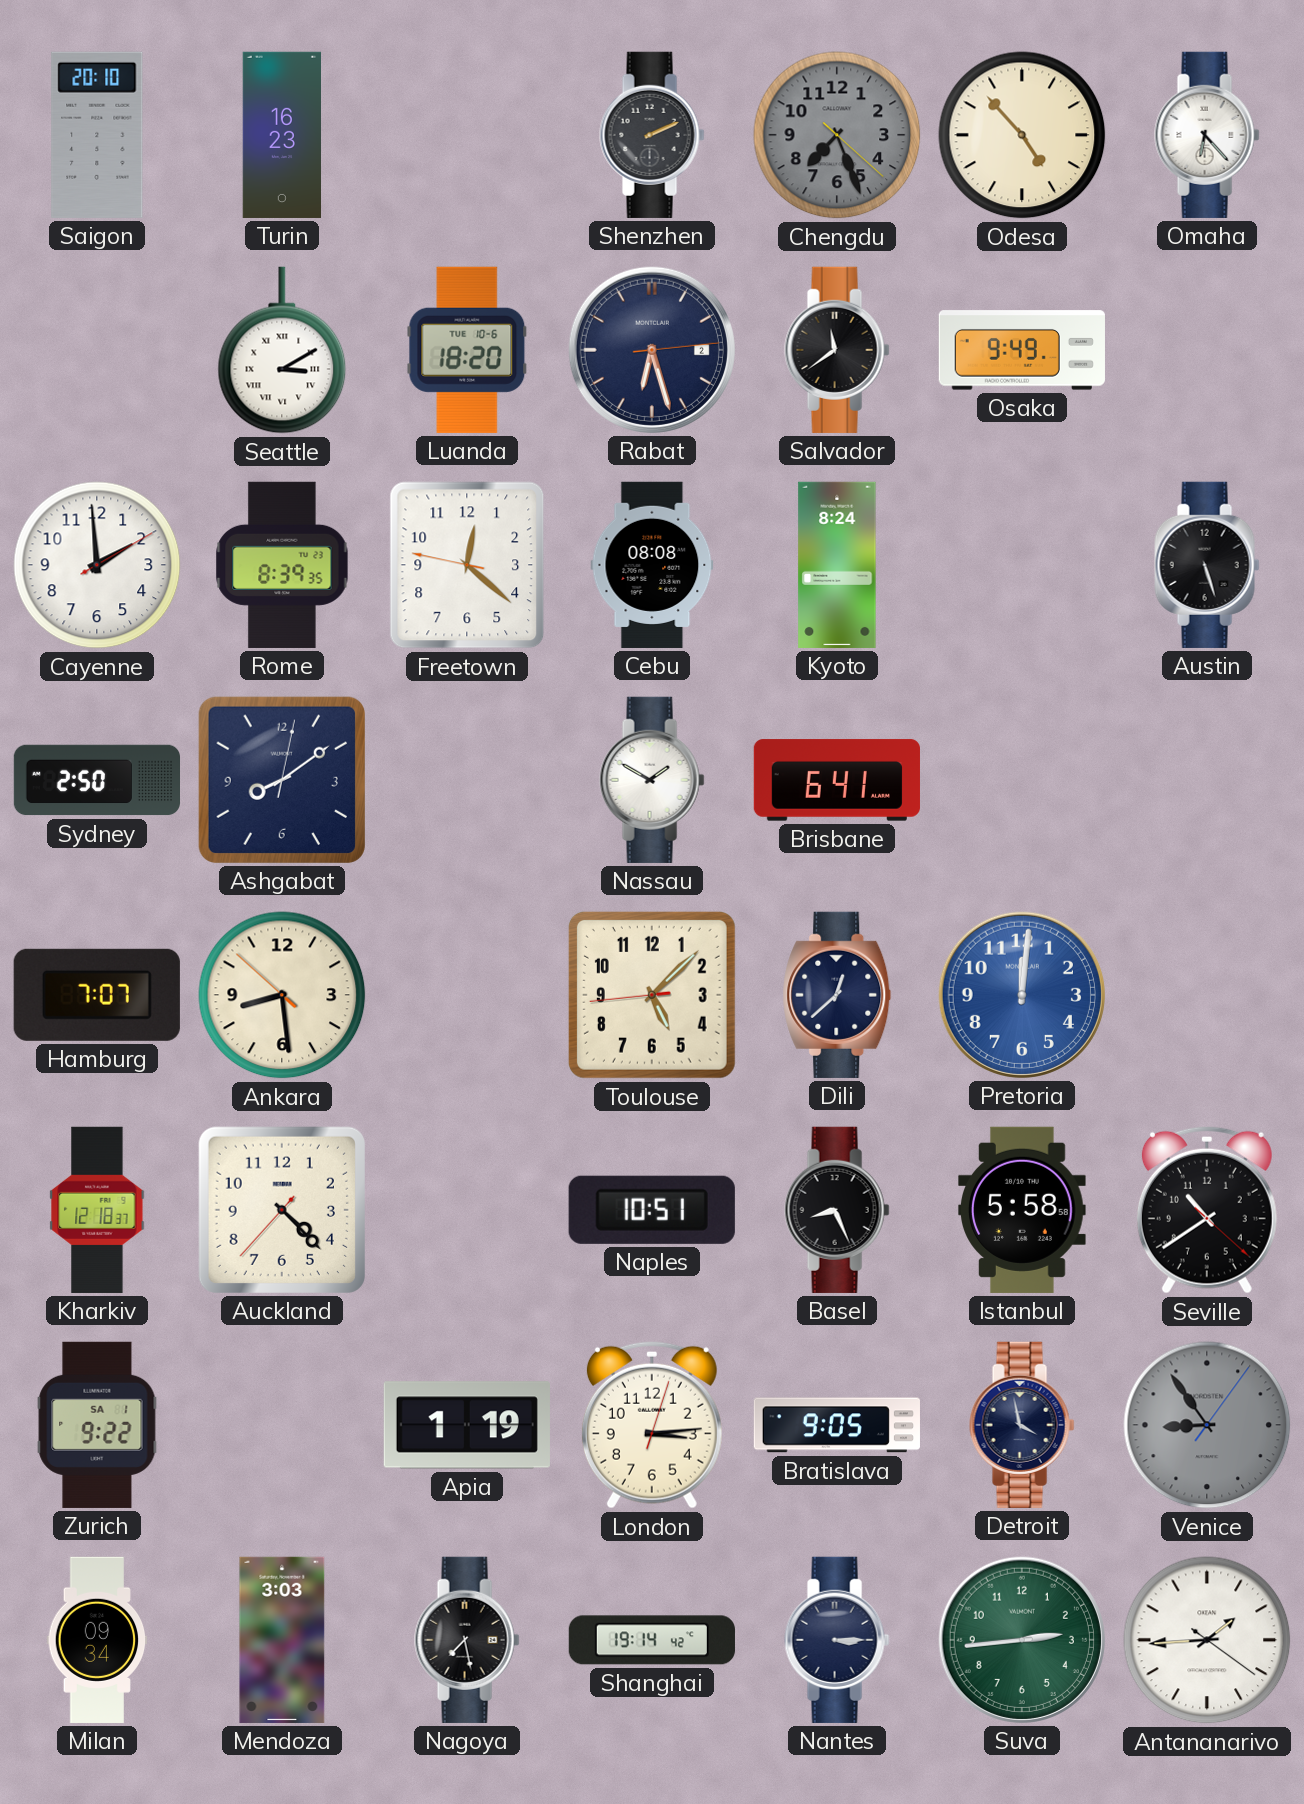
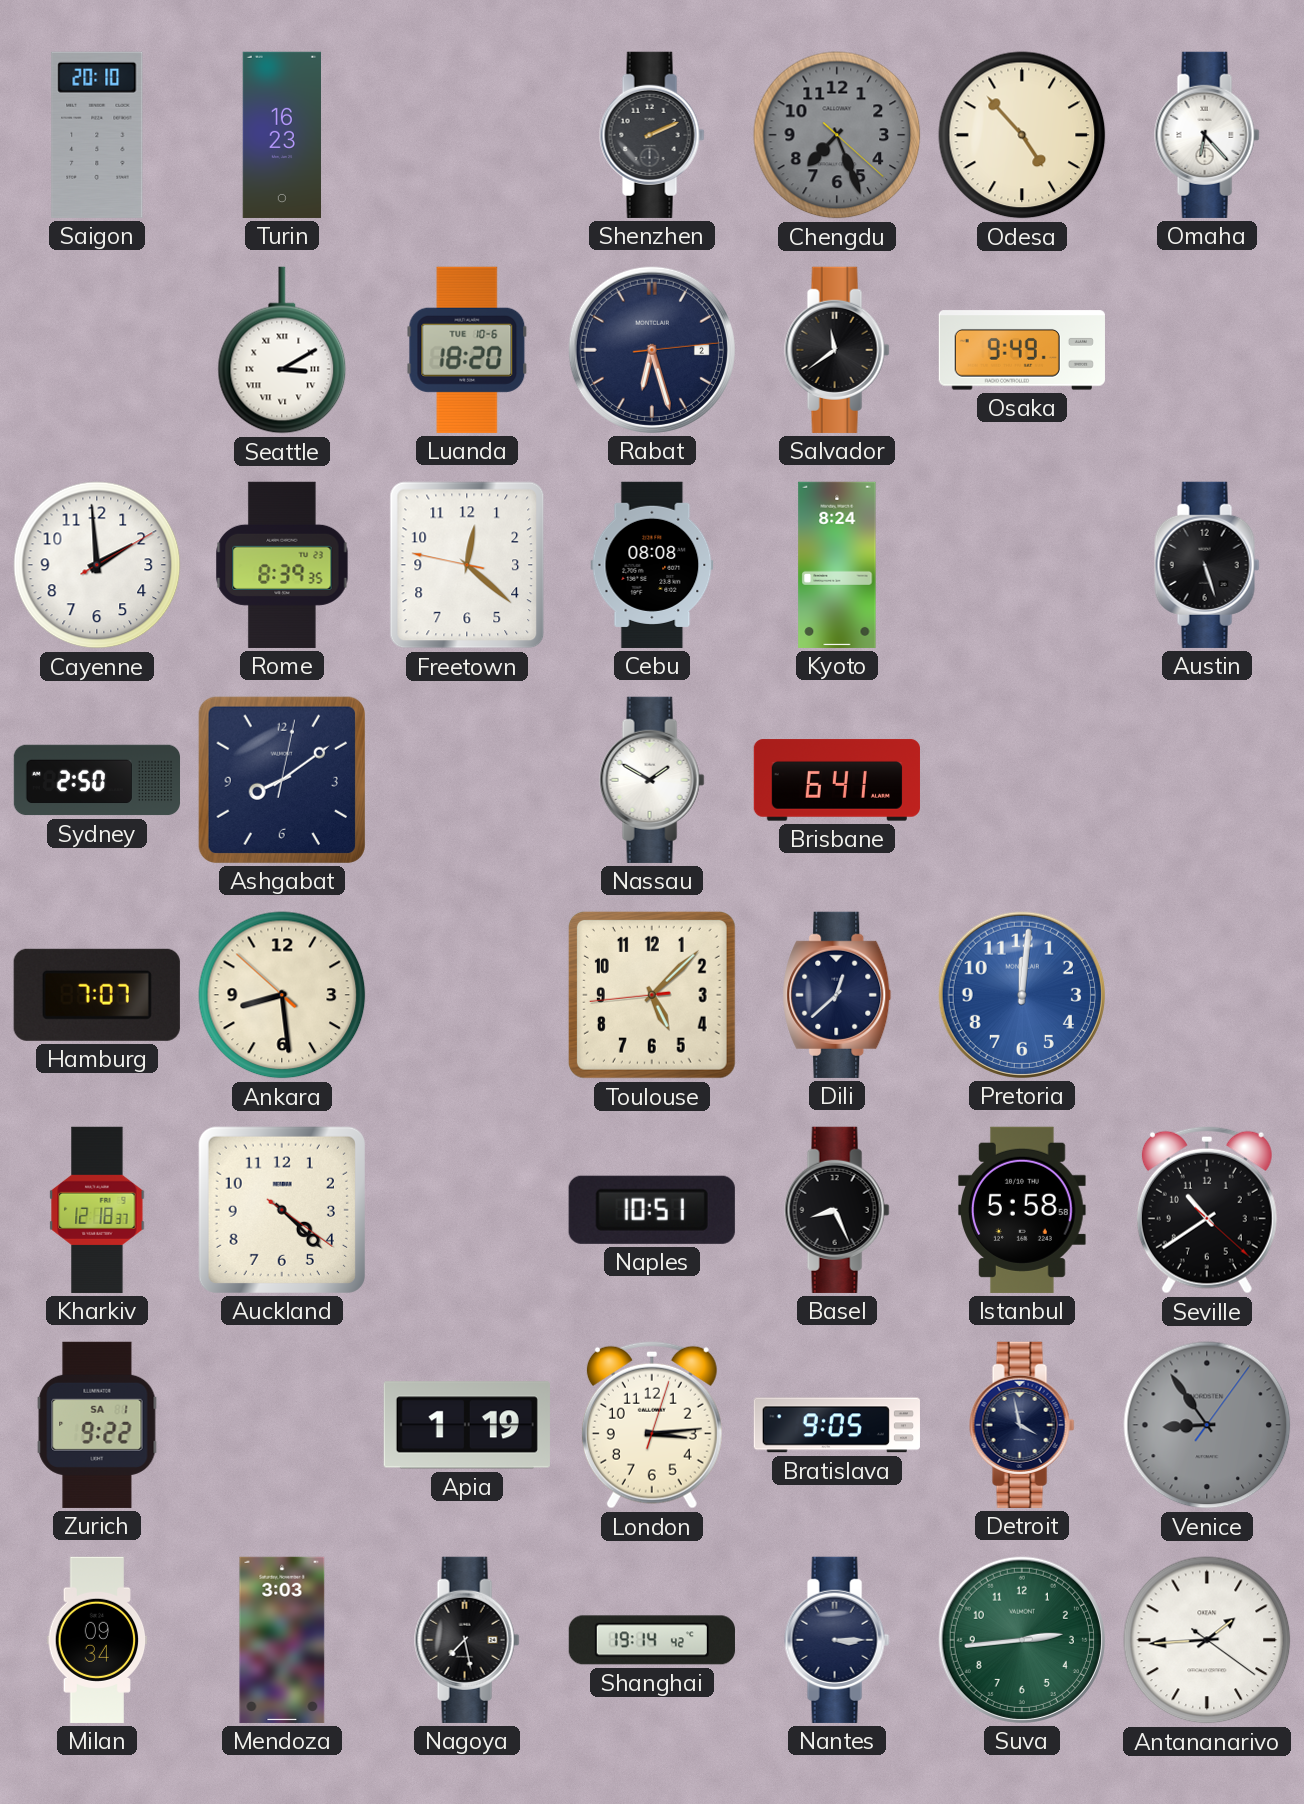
Auckland: 4:22:37 -> 4:22:21
